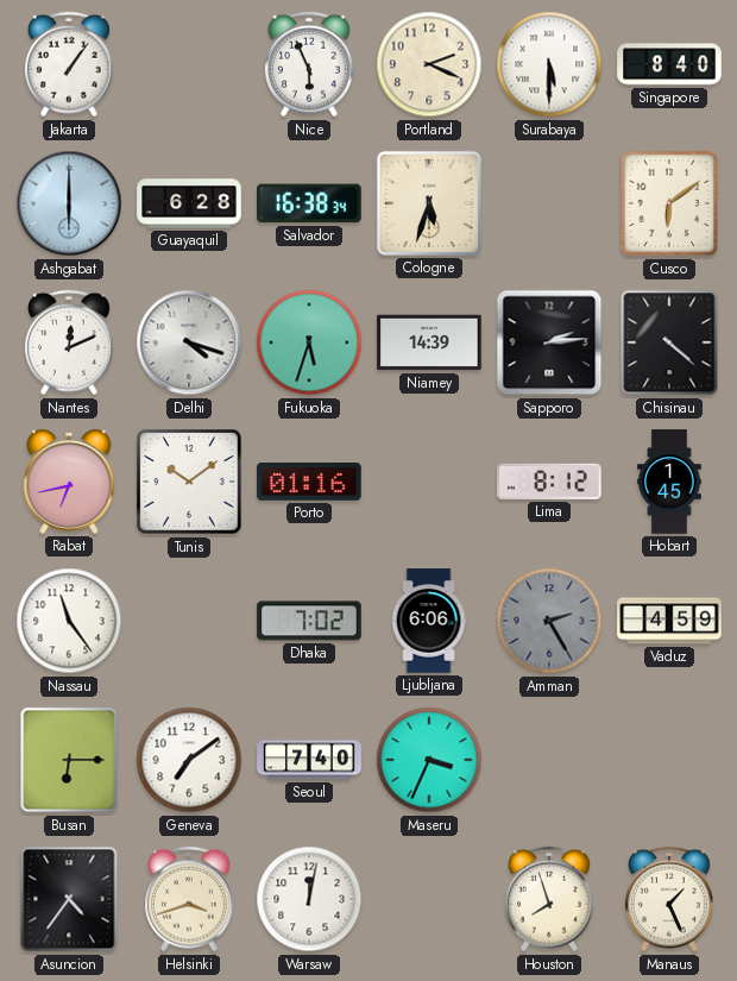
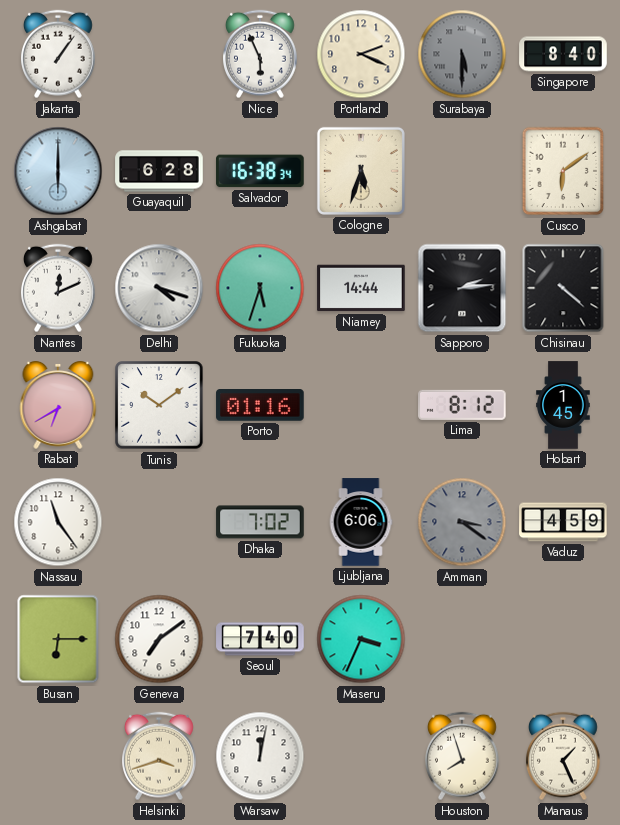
Surabaya dial: white -> grey
Niamey: 14:39 -> 14:44
Rabat: 6:43 -> 6:40
Amman: 2:25 -> 3:21
Asuncion: 4:36 -> none
